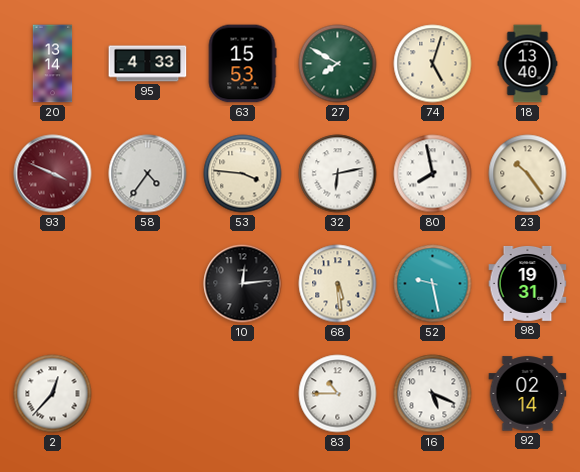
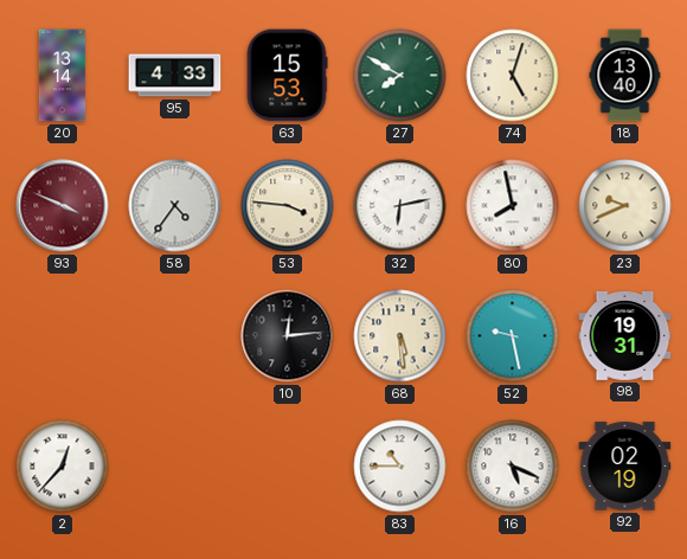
23: 10:24 -> 9:41
92: 02:14 -> 02:19
